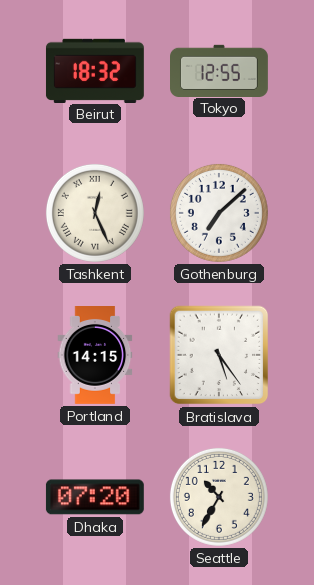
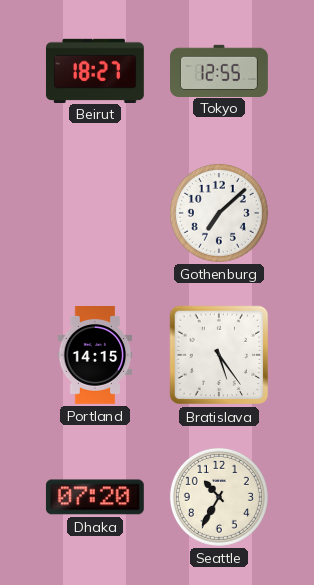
Beirut: 18:32 -> 18:27
Tashkent: 12:26 -> none
